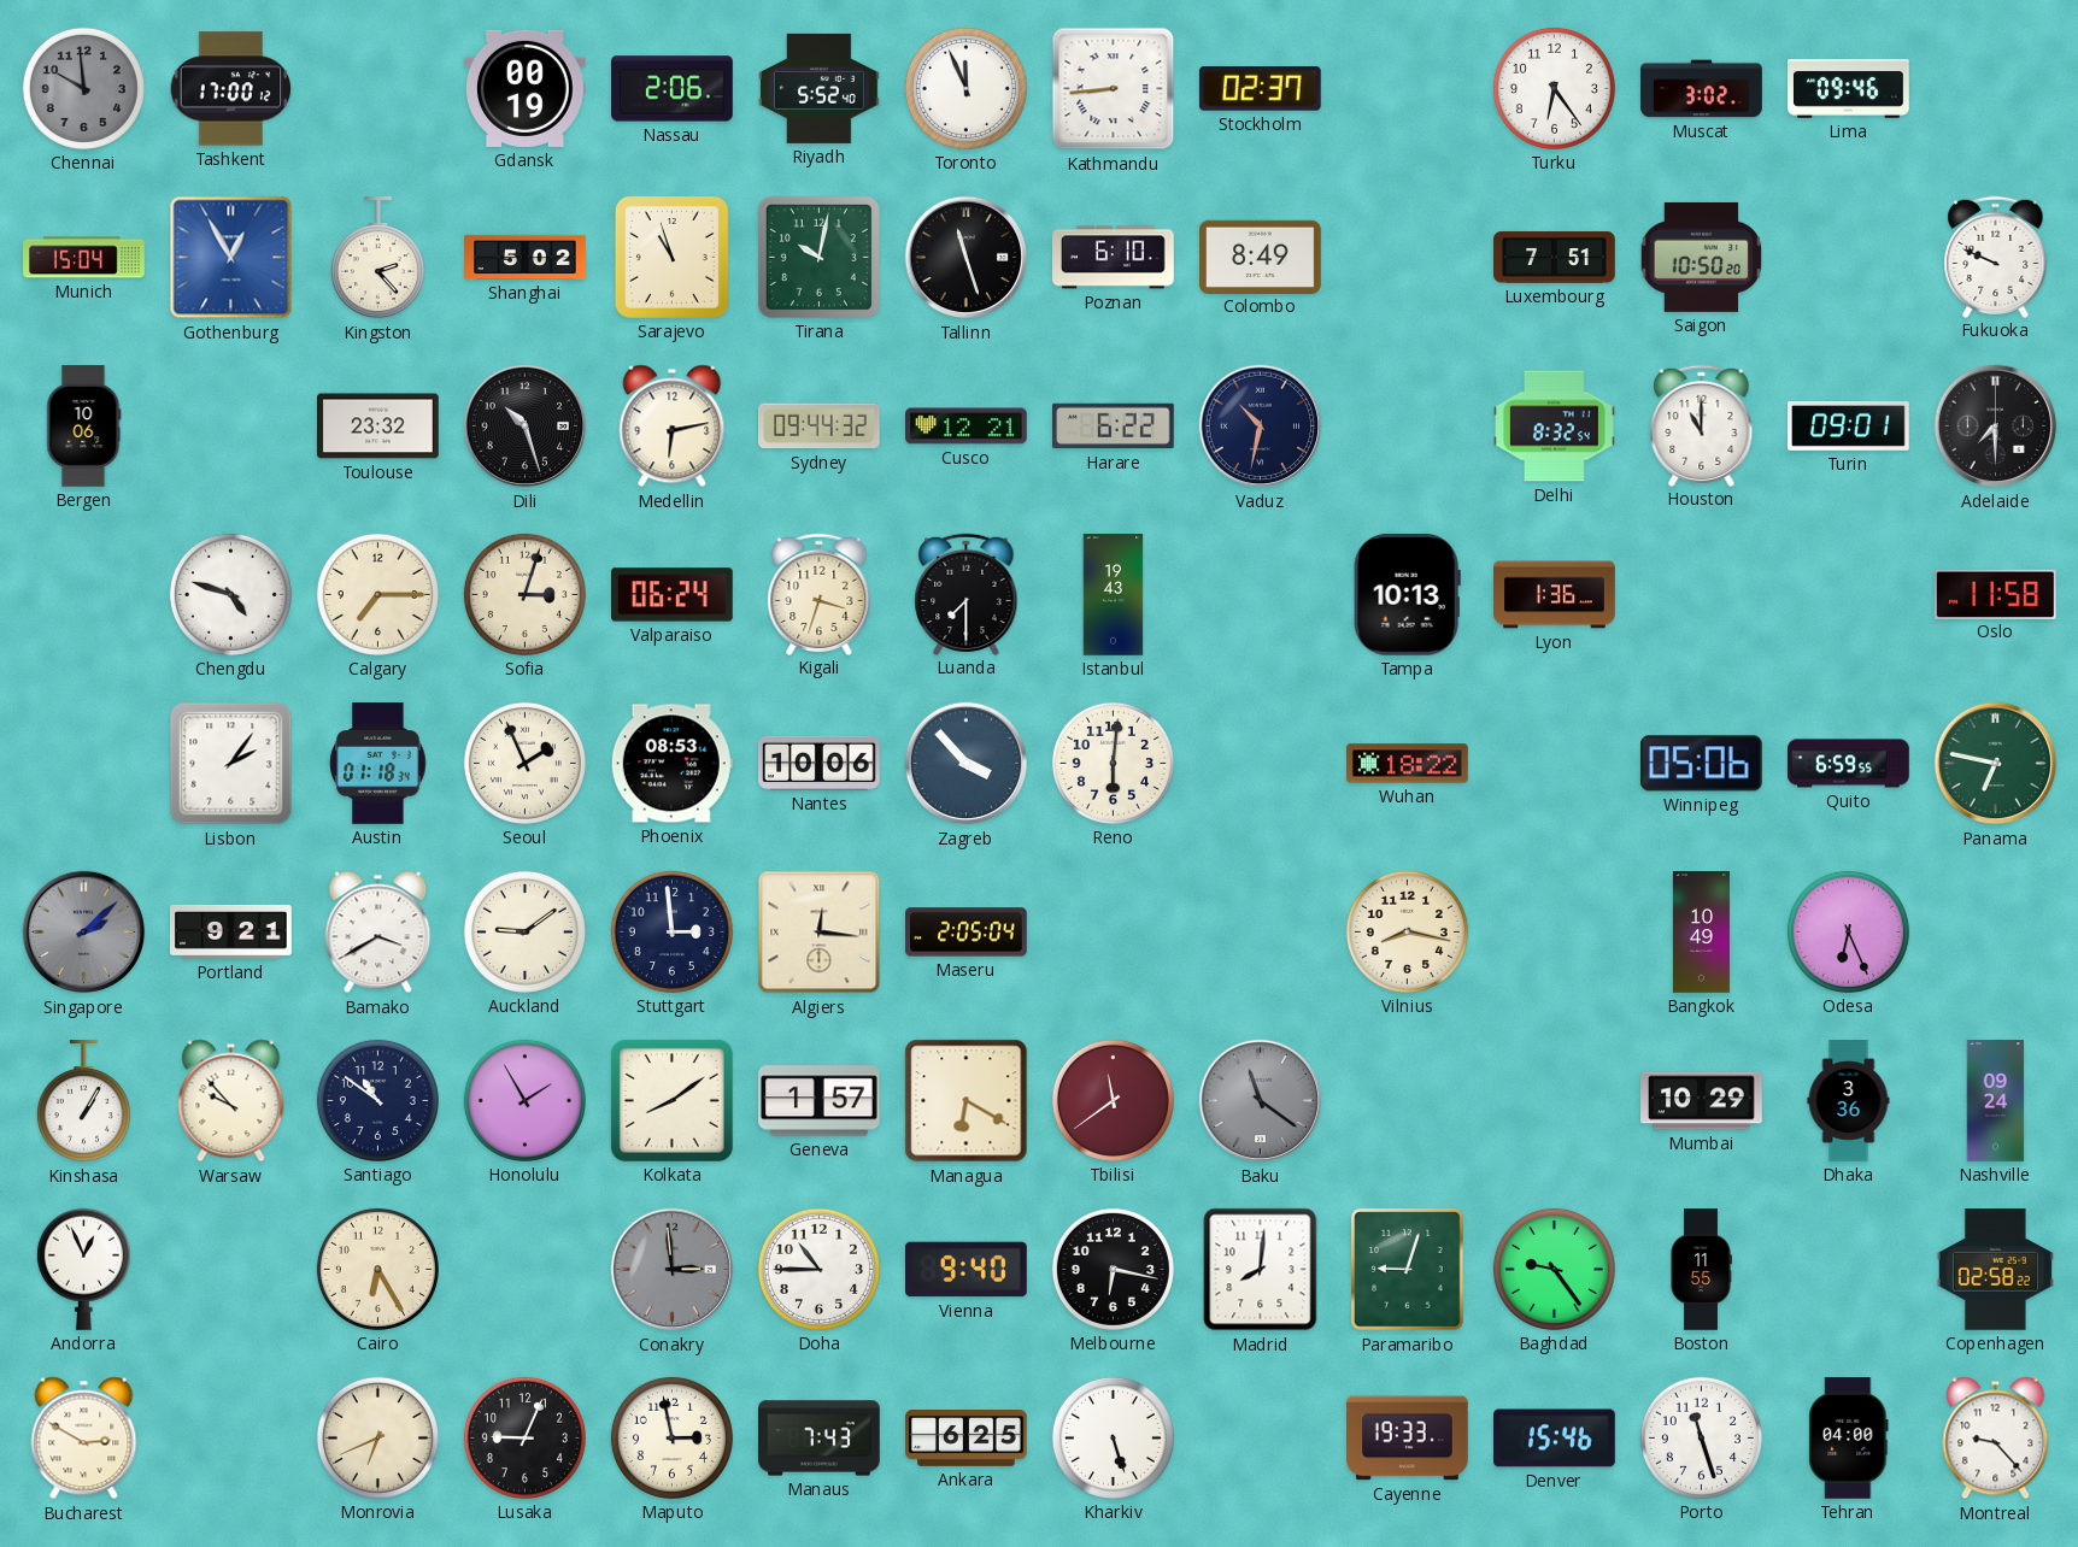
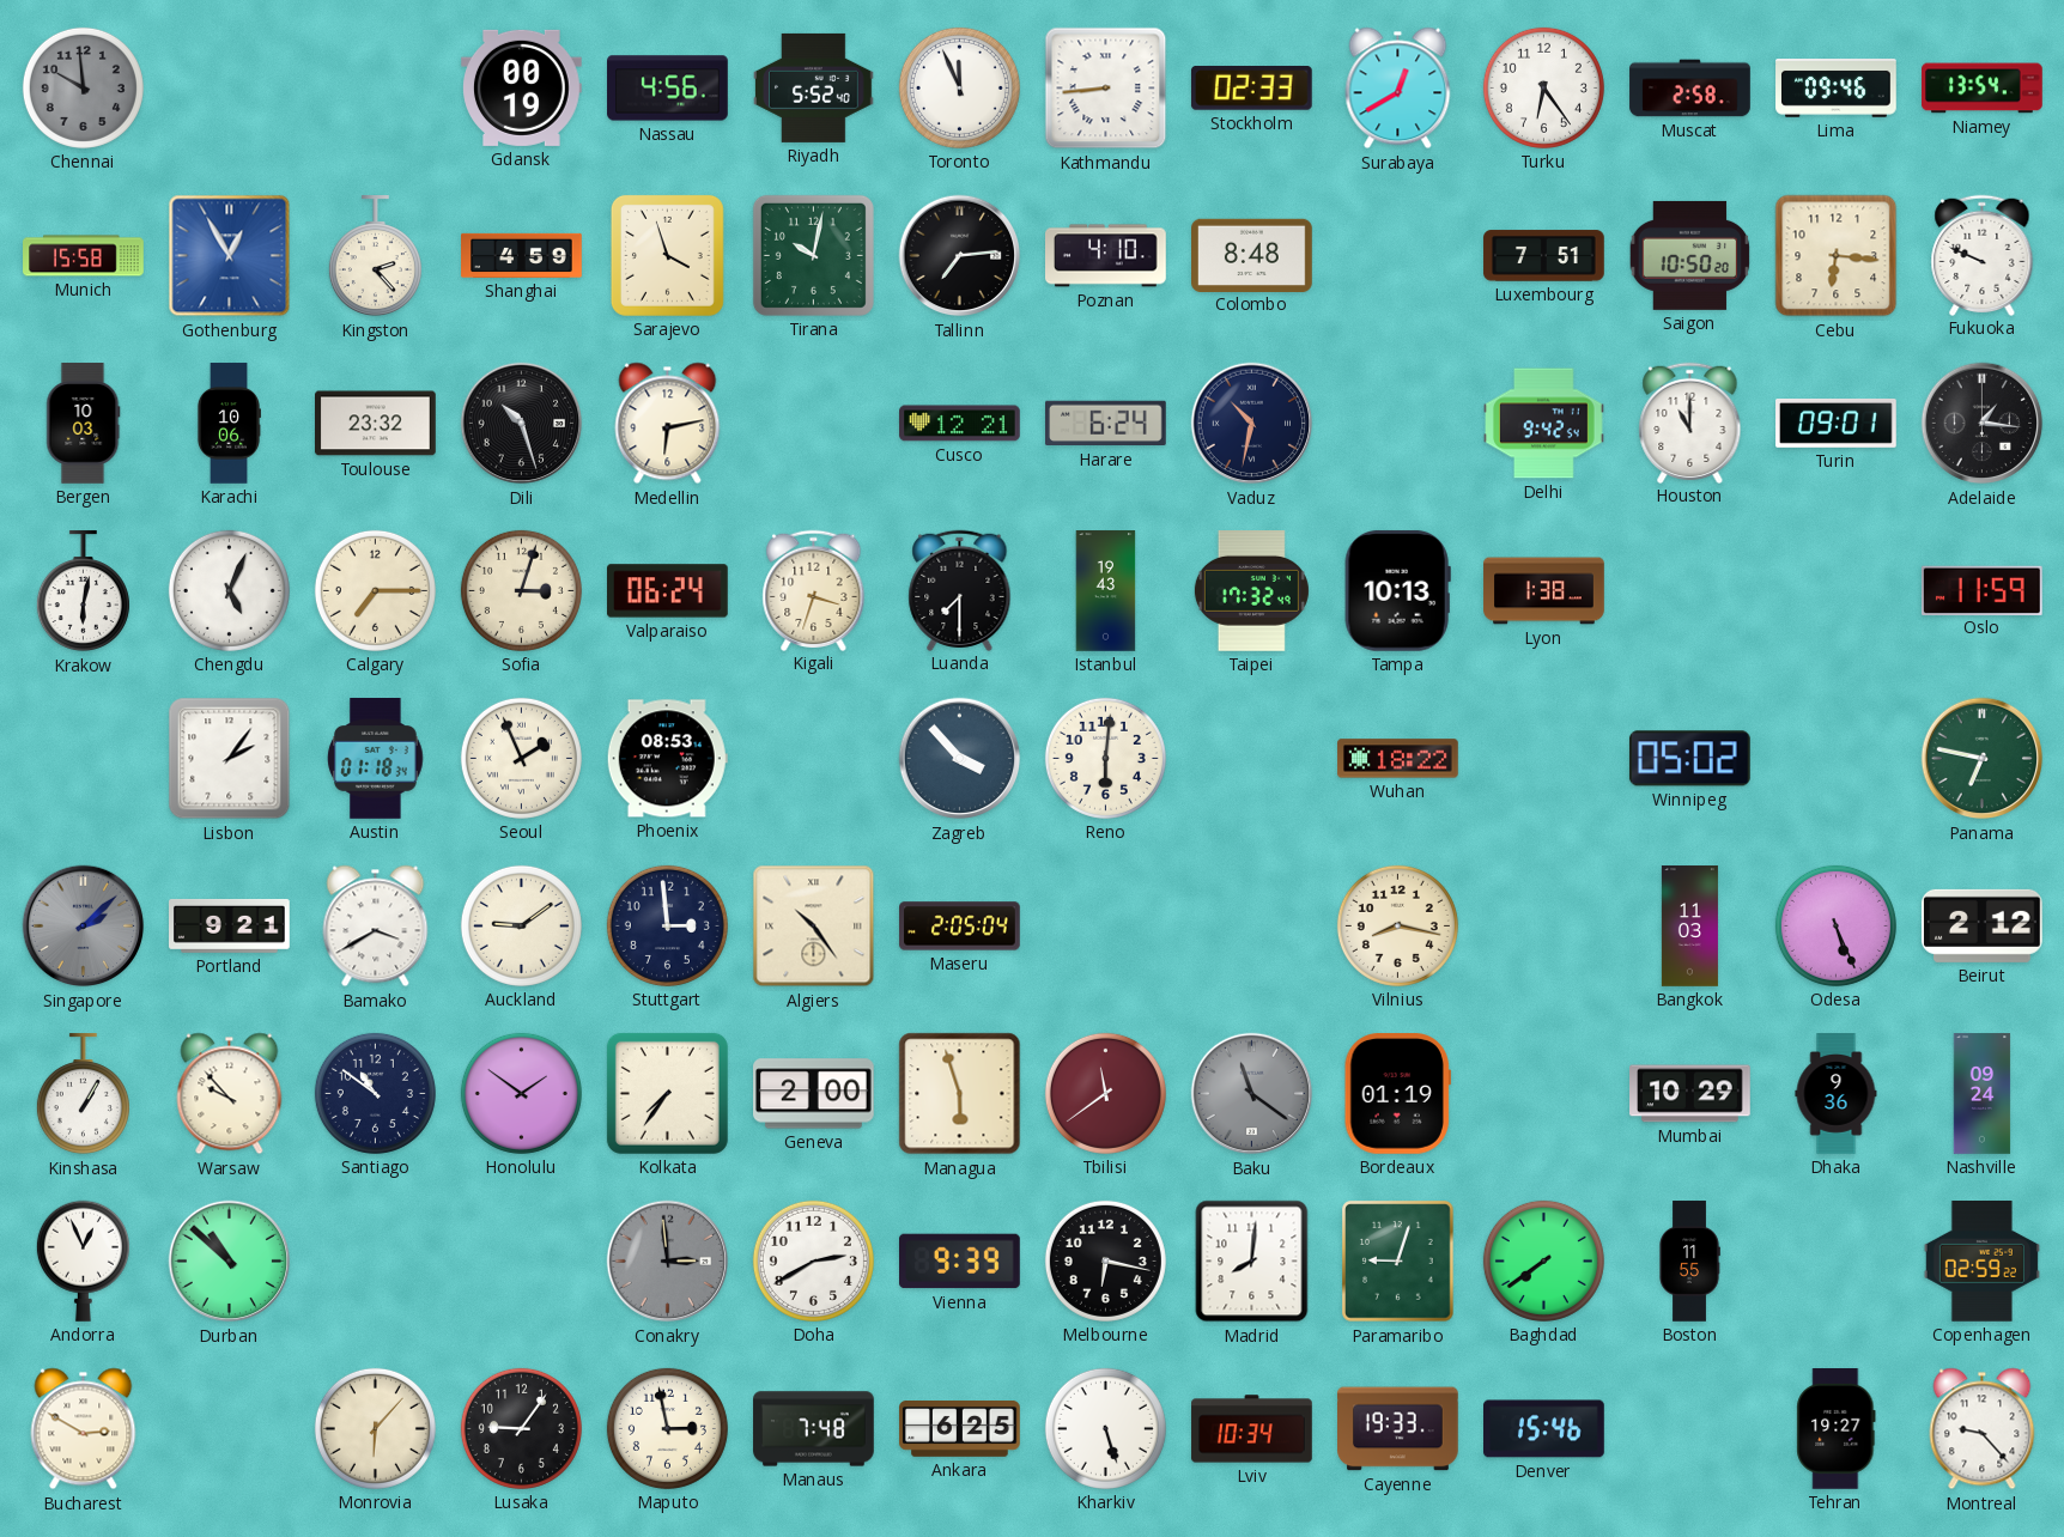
Tashkent: 17:00 -> none
Nassau: 2:06 -> 4:56
Stockholm: 02:37 -> 02:33
Surabaya: none -> 12:40
Muscat: 3:02 -> 2:58
Niamey: none -> 13:54
Munich: 15:04 -> 15:58
Shanghai: 5:02 -> 4:59
Sarajevo: 10:57 -> 3:57
Tallinn: 11:27 -> 7:14
Poznan: 6:10 -> 4:10
Colombo: 8:49 -> 8:48
Cebu: none -> 6:16
Bergen: 10:06 -> 10:03
Karachi: none -> 10:06
Sydney: 09:44 -> none
Harare: 6:22 -> 6:24
Delhi: 8:32 -> 9:42
Adelaide: 7:30 -> 1:16
Krakow: none -> 6:02
Chengdu: 4:48 -> 5:04
Taipei: none -> 17:32
Lyon: 1:36 -> 1:38
Oslo: 11:58 -> 11:59
Nantes: 10:06 -> none
Winnipeg: 05:06 -> 05:02
Quito: 6:59 -> none
Algiers: 12:16 -> 10:24
Bangkok: 10:49 -> 11:03
Odesa: 6:26 -> 5:26
Beirut: none -> 2:12
Honolulu: 1:55 -> 1:51
Kolkata: 8:09 -> 7:36
Geneva: 1:57 -> 2:00
Managua: 6:20 -> 5:57
Bordeaux: none -> 01:19
Dhaka: 3:36 -> 9:36
Durban: none -> 10:52
Cairo: 6:25 -> none
Doha: 10:45 -> 2:40
Vienna: 9:40 -> 9:39
Baghdad: 9:24 -> 7:39
Copenhagen: 02:58 -> 02:59
Monrovia: 6:41 -> 6:07
Lusaka: 9:04 -> 9:06
Manaus: 7:43 -> 7:48
Lviv: none -> 10:34
Porto: 11:27 -> none
Tehran: 04:00 -> 19:27
